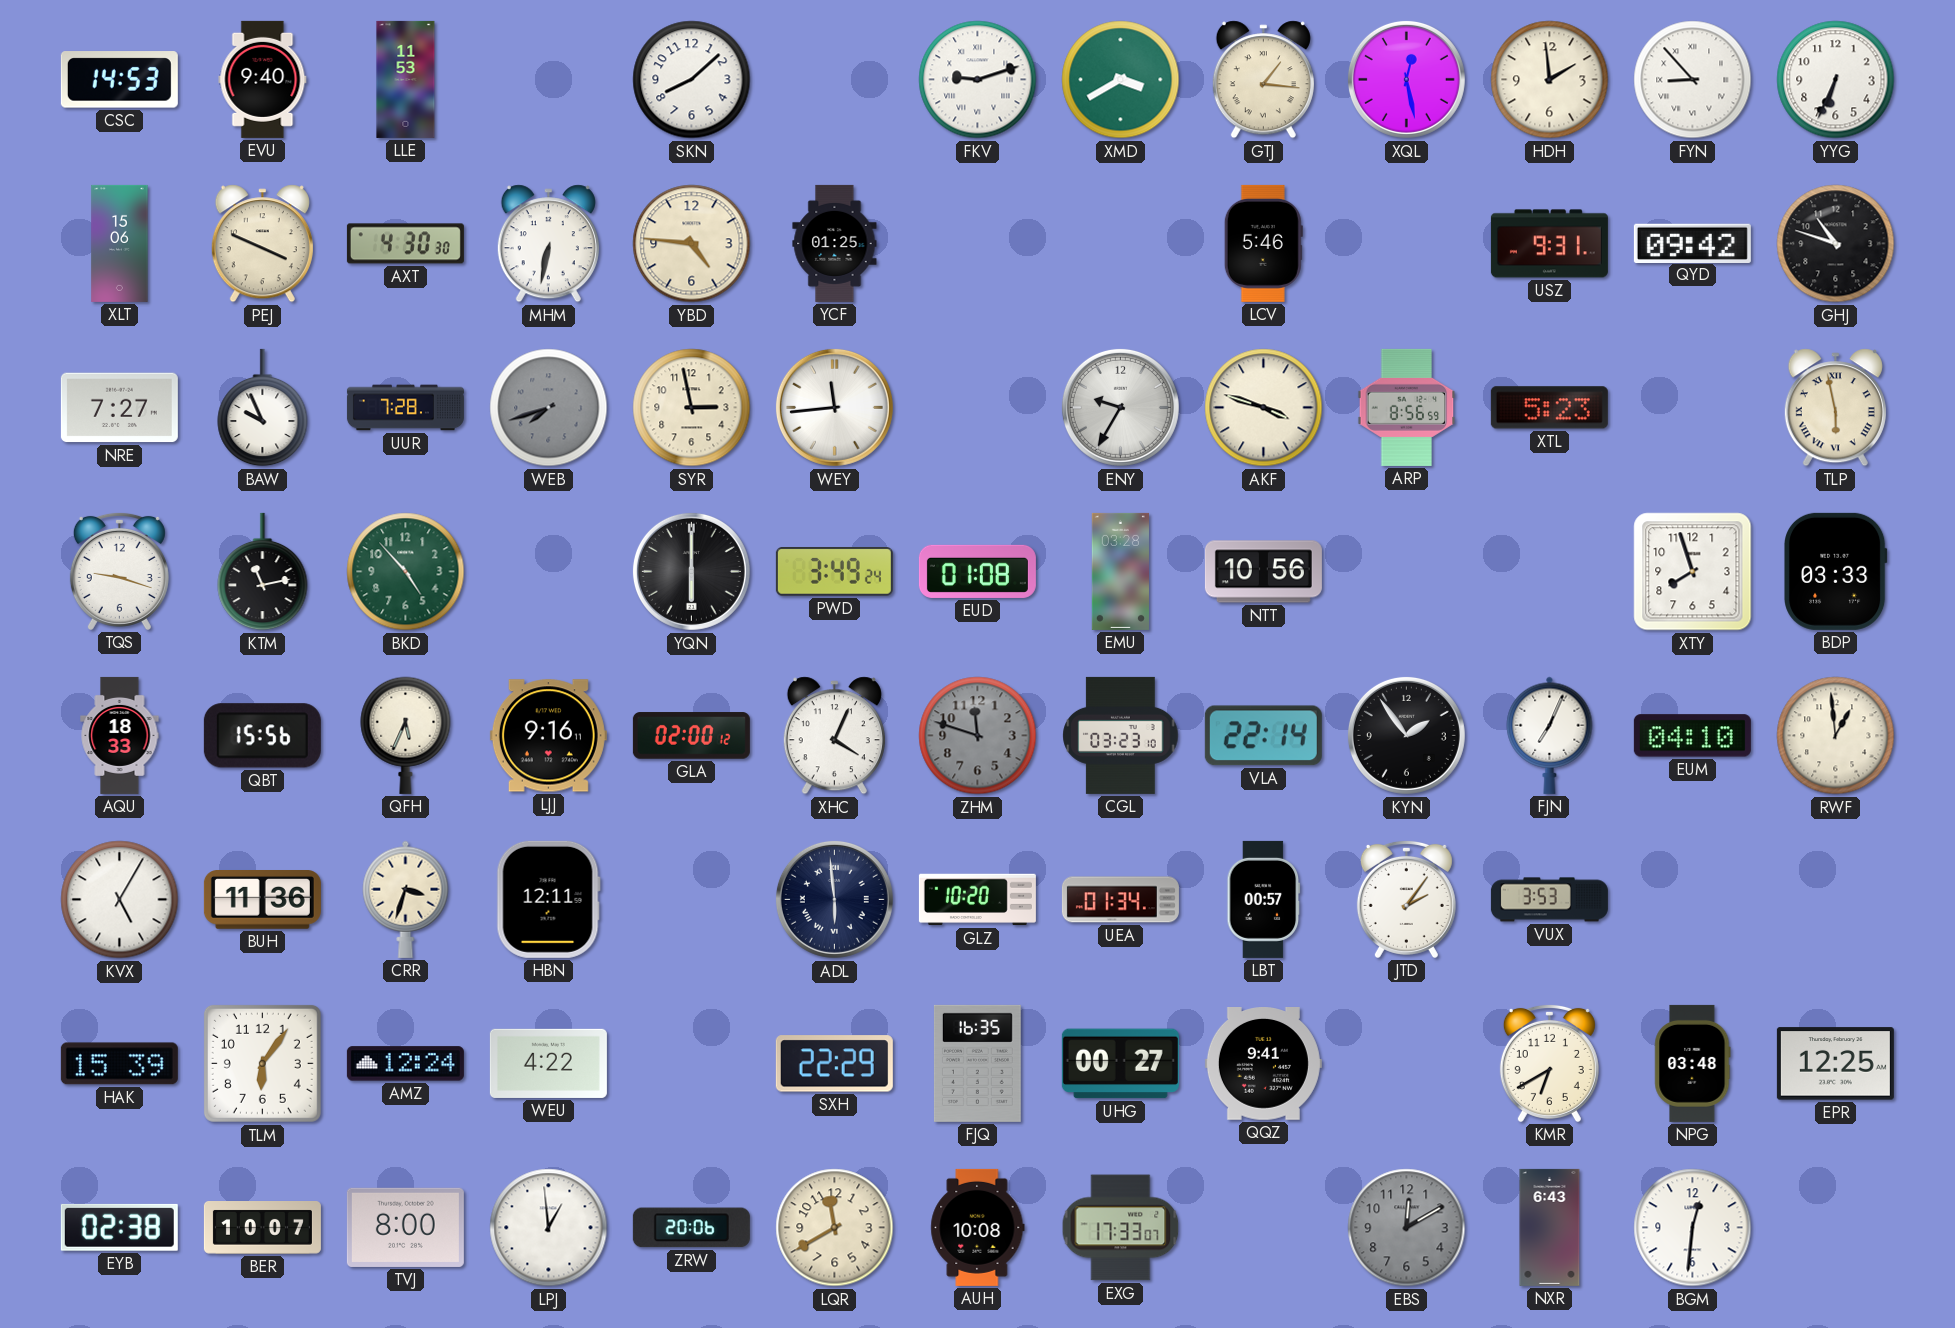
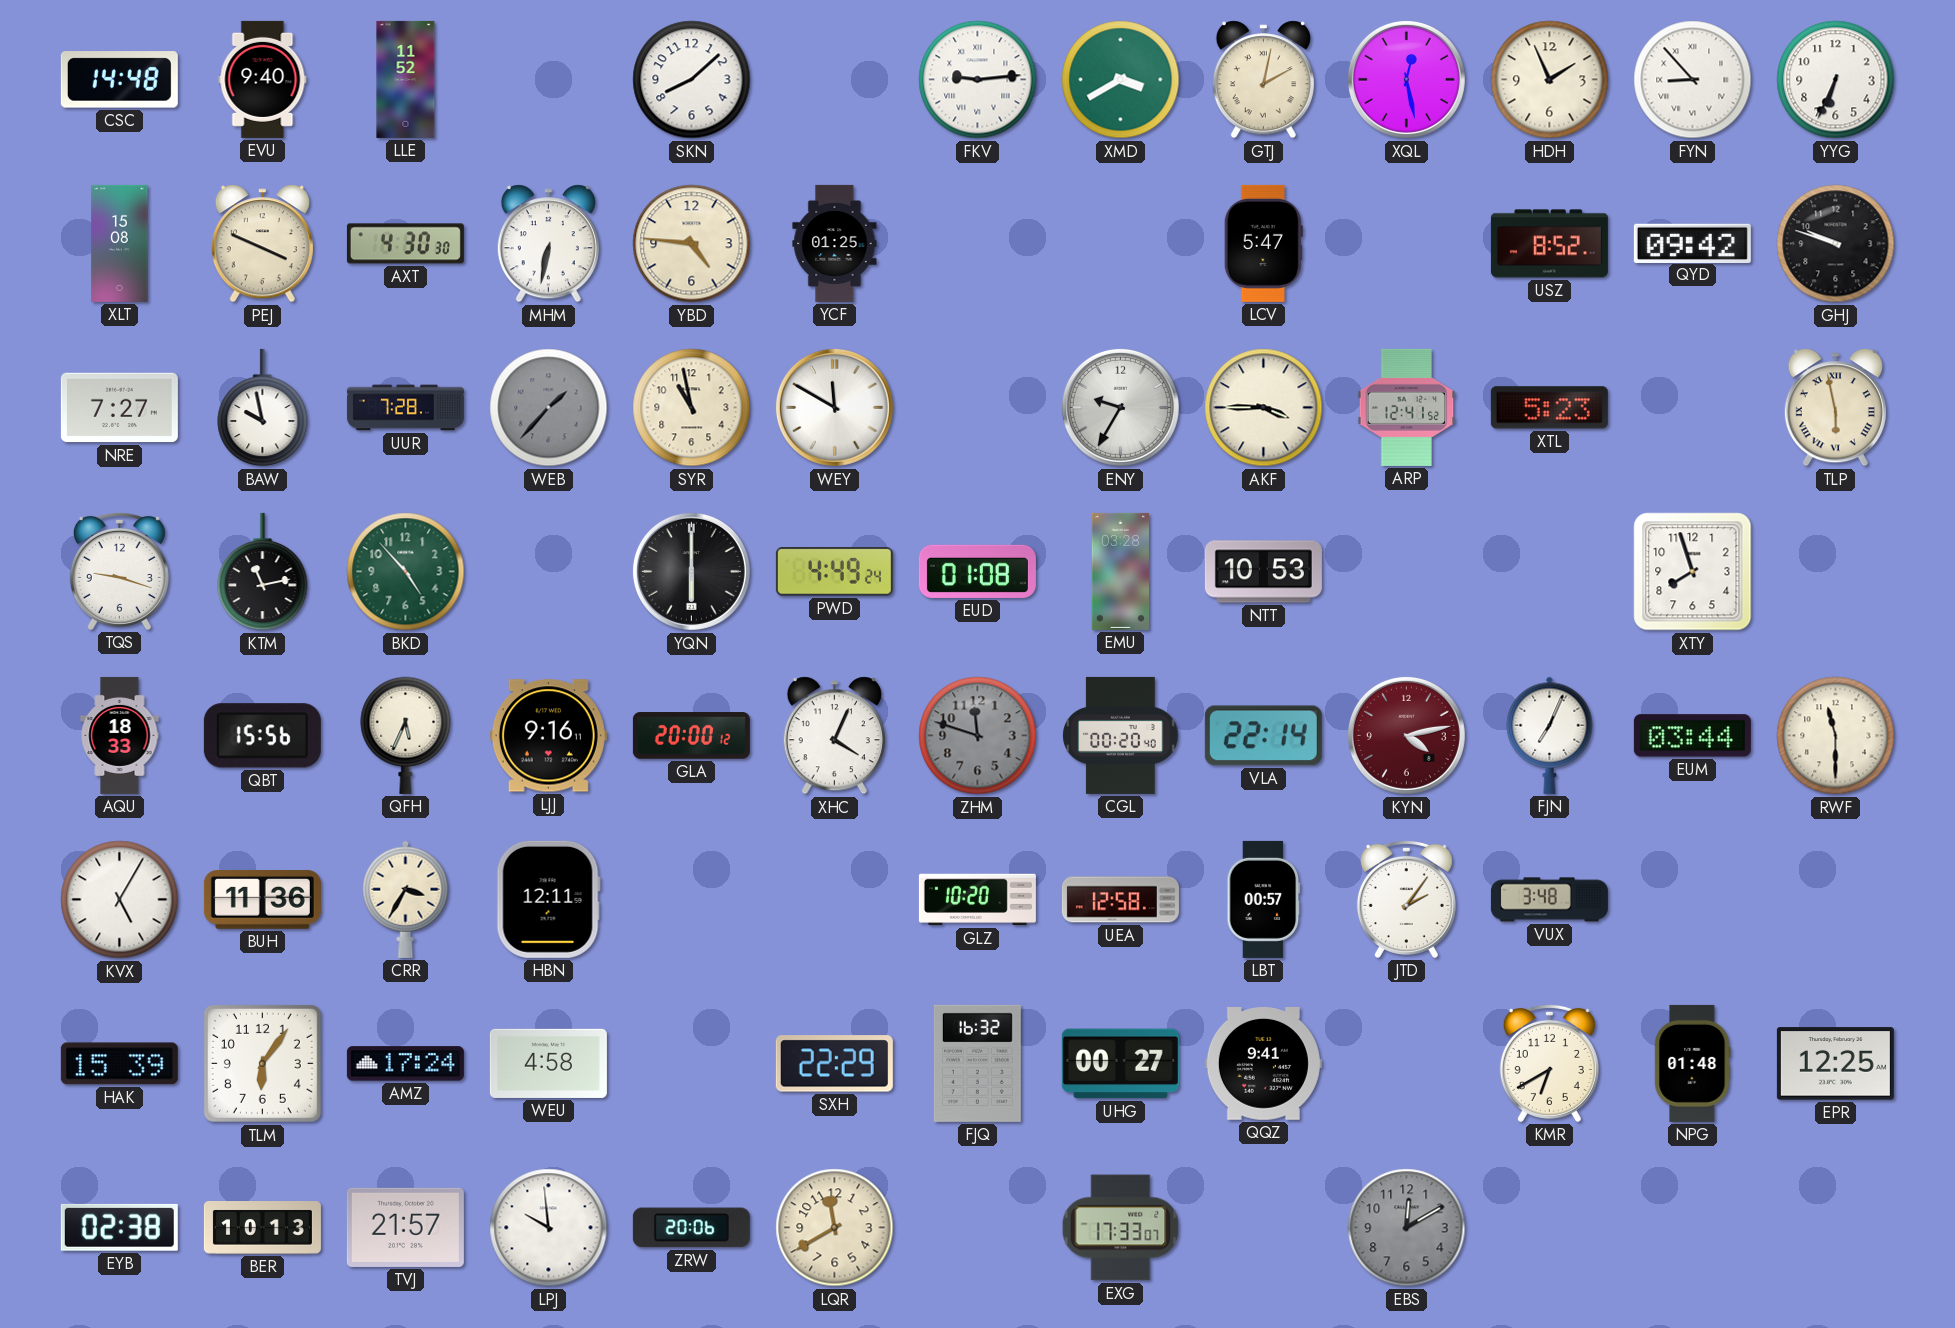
CSC: 14:53 -> 14:48
LLE: 11:53 -> 11:52
FKV: 9:12 -> 9:14
GTJ: 1:16 -> 2:02
HDH: 1:59 -> 1:56
XLT: 15:06 -> 15:08
LCV: 5:46 -> 5:47
USZ: 9:31 -> 8:52
GHJ: 10:48 -> 9:48
BAW: 9:56 -> 9:58
WEB: 7:42 -> 1:37
SYR: 2:58 -> 10:58
WEY: 11:44 -> 11:50
AKF: 3:48 -> 3:45
ARP: 8:56 -> 12:41
PWD: 3:49 -> 4:49
NTT: 10:56 -> 10:53
BDP: 03:33 -> none
GLA: 02:00 -> 20:00
CGL: 03:23 -> 00:20
KYN: 1:54 -> 4:13
KYN dial: black -> burgundy
EUM: 04:10 -> 03:44
RWF: 12:59 -> 11:30
CRR: 3:33 -> 3:35
ADL: 5:59 -> none
UEA: 01:34 -> 12:58
VUX: 3:53 -> 3:48
AMZ: 12:24 -> 17:24
WEU: 4:22 -> 4:58
FJQ: 16:35 -> 16:32
NPG: 03:48 -> 01:48
BER: 10:07 -> 10:13
TVJ: 8:00 -> 21:57
LPJ: 12:59 -> 9:59
AUH: 10:08 -> none
NXR: 6:43 -> none
BGM: 12:31 -> none
